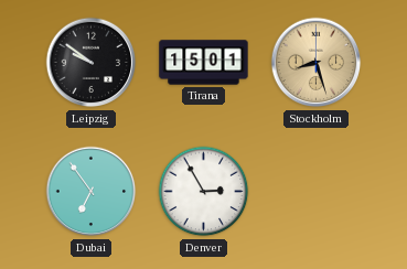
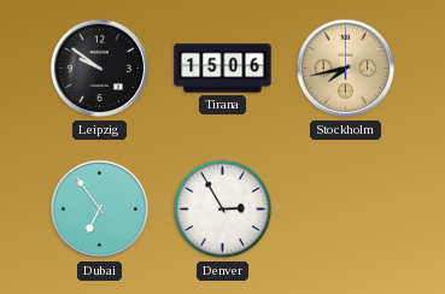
Tirana: 15:01 -> 15:06
Stockholm: 8:27 -> 7:43
